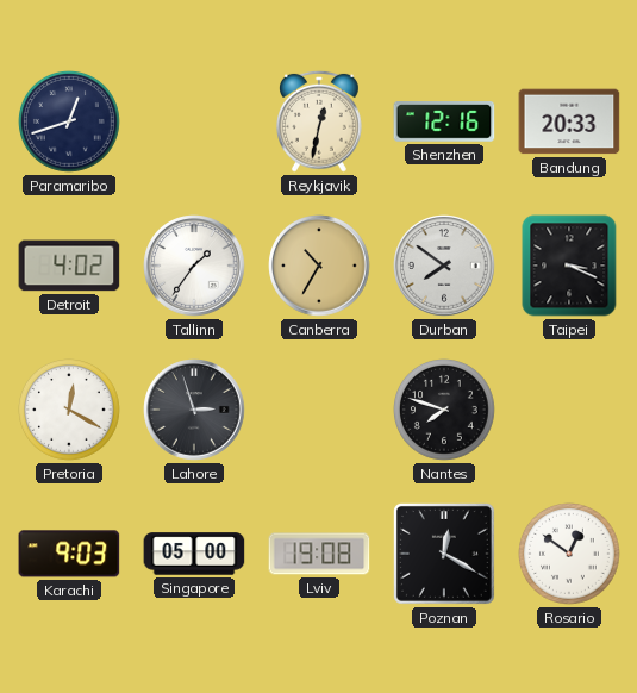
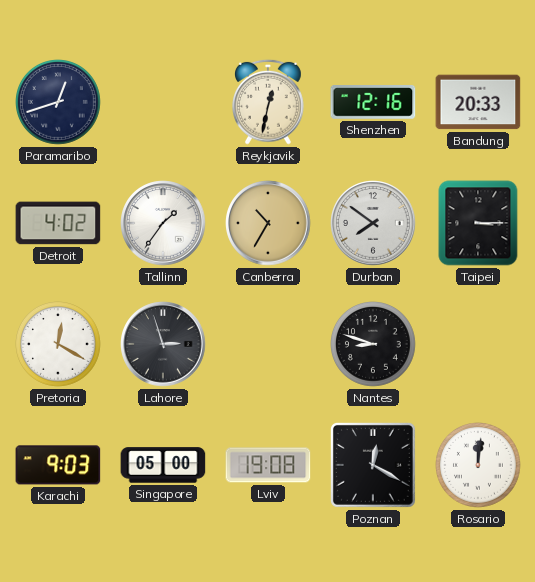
Taipei: 3:19 -> 3:15
Nantes: 7:48 -> 8:48
Rosario: 12:51 -> 12:01
